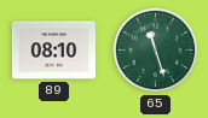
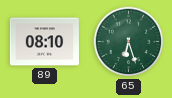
65: 11:27 -> 6:27
